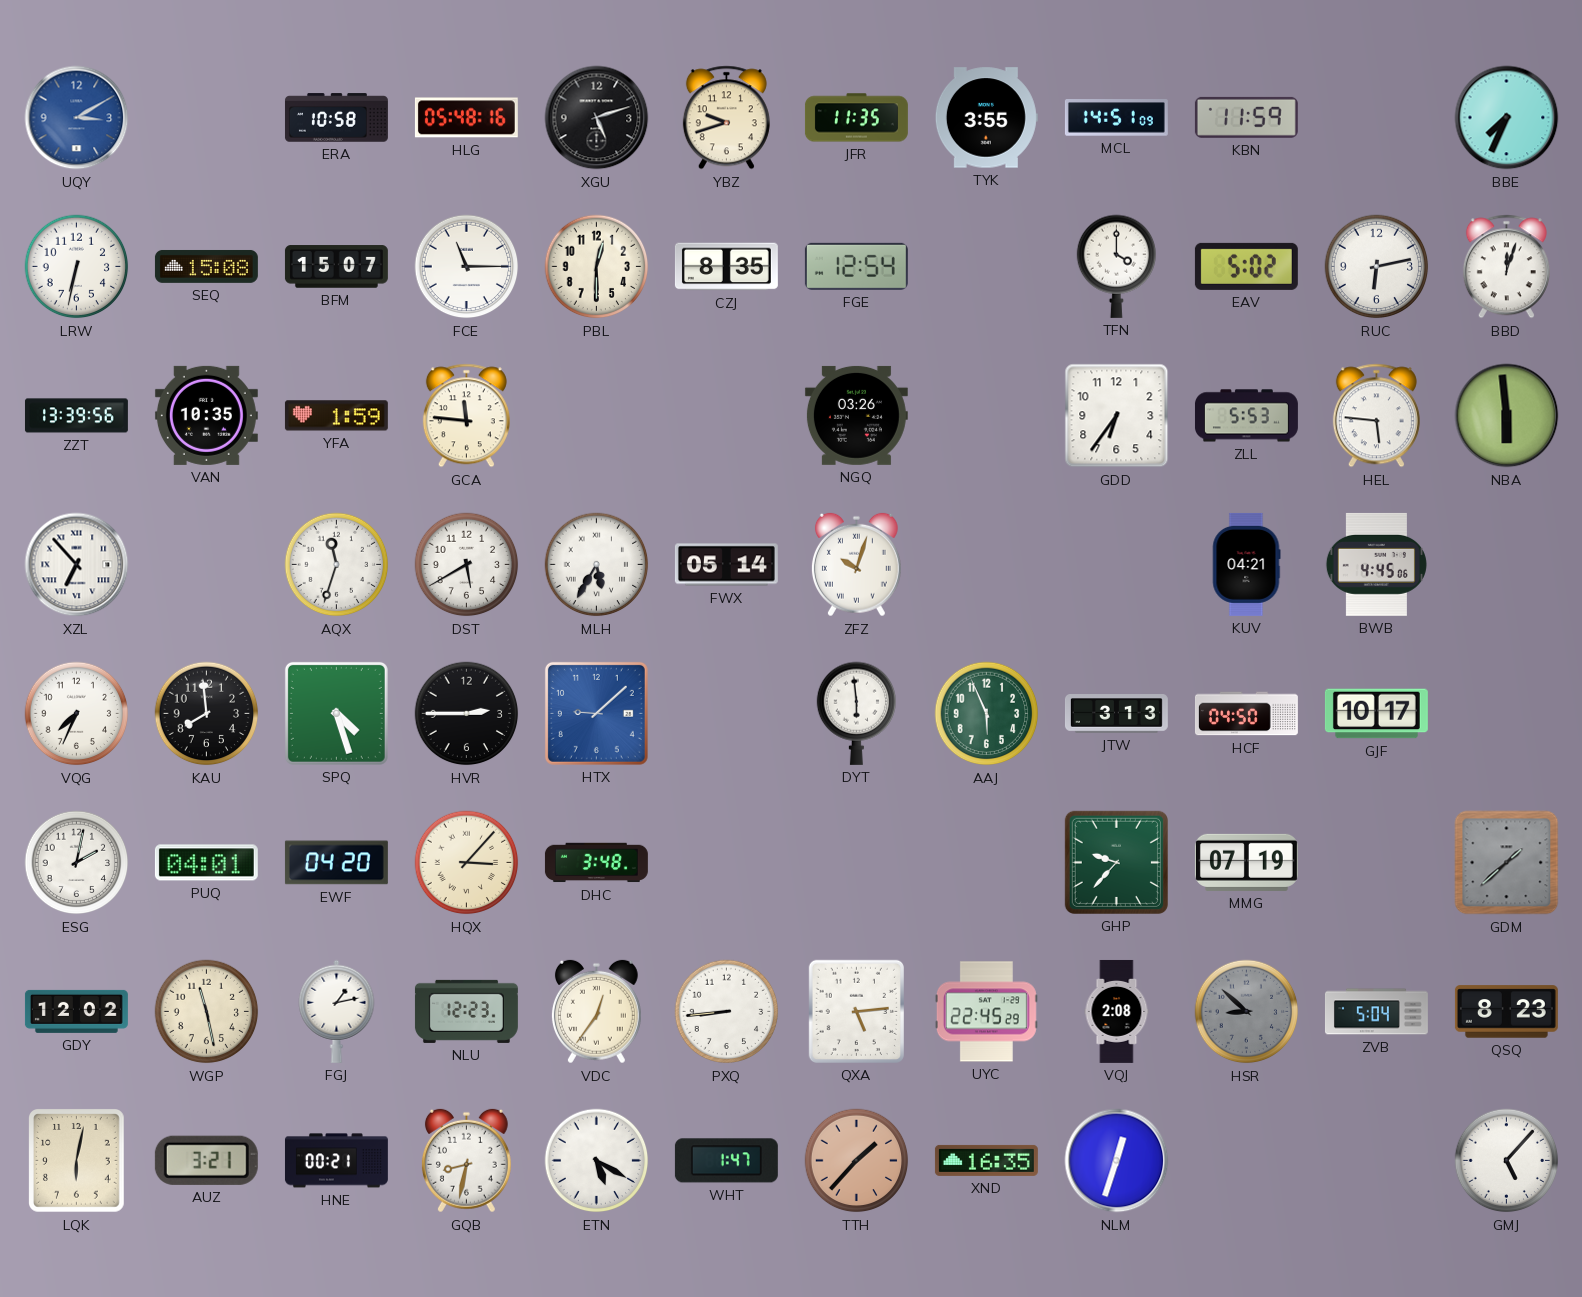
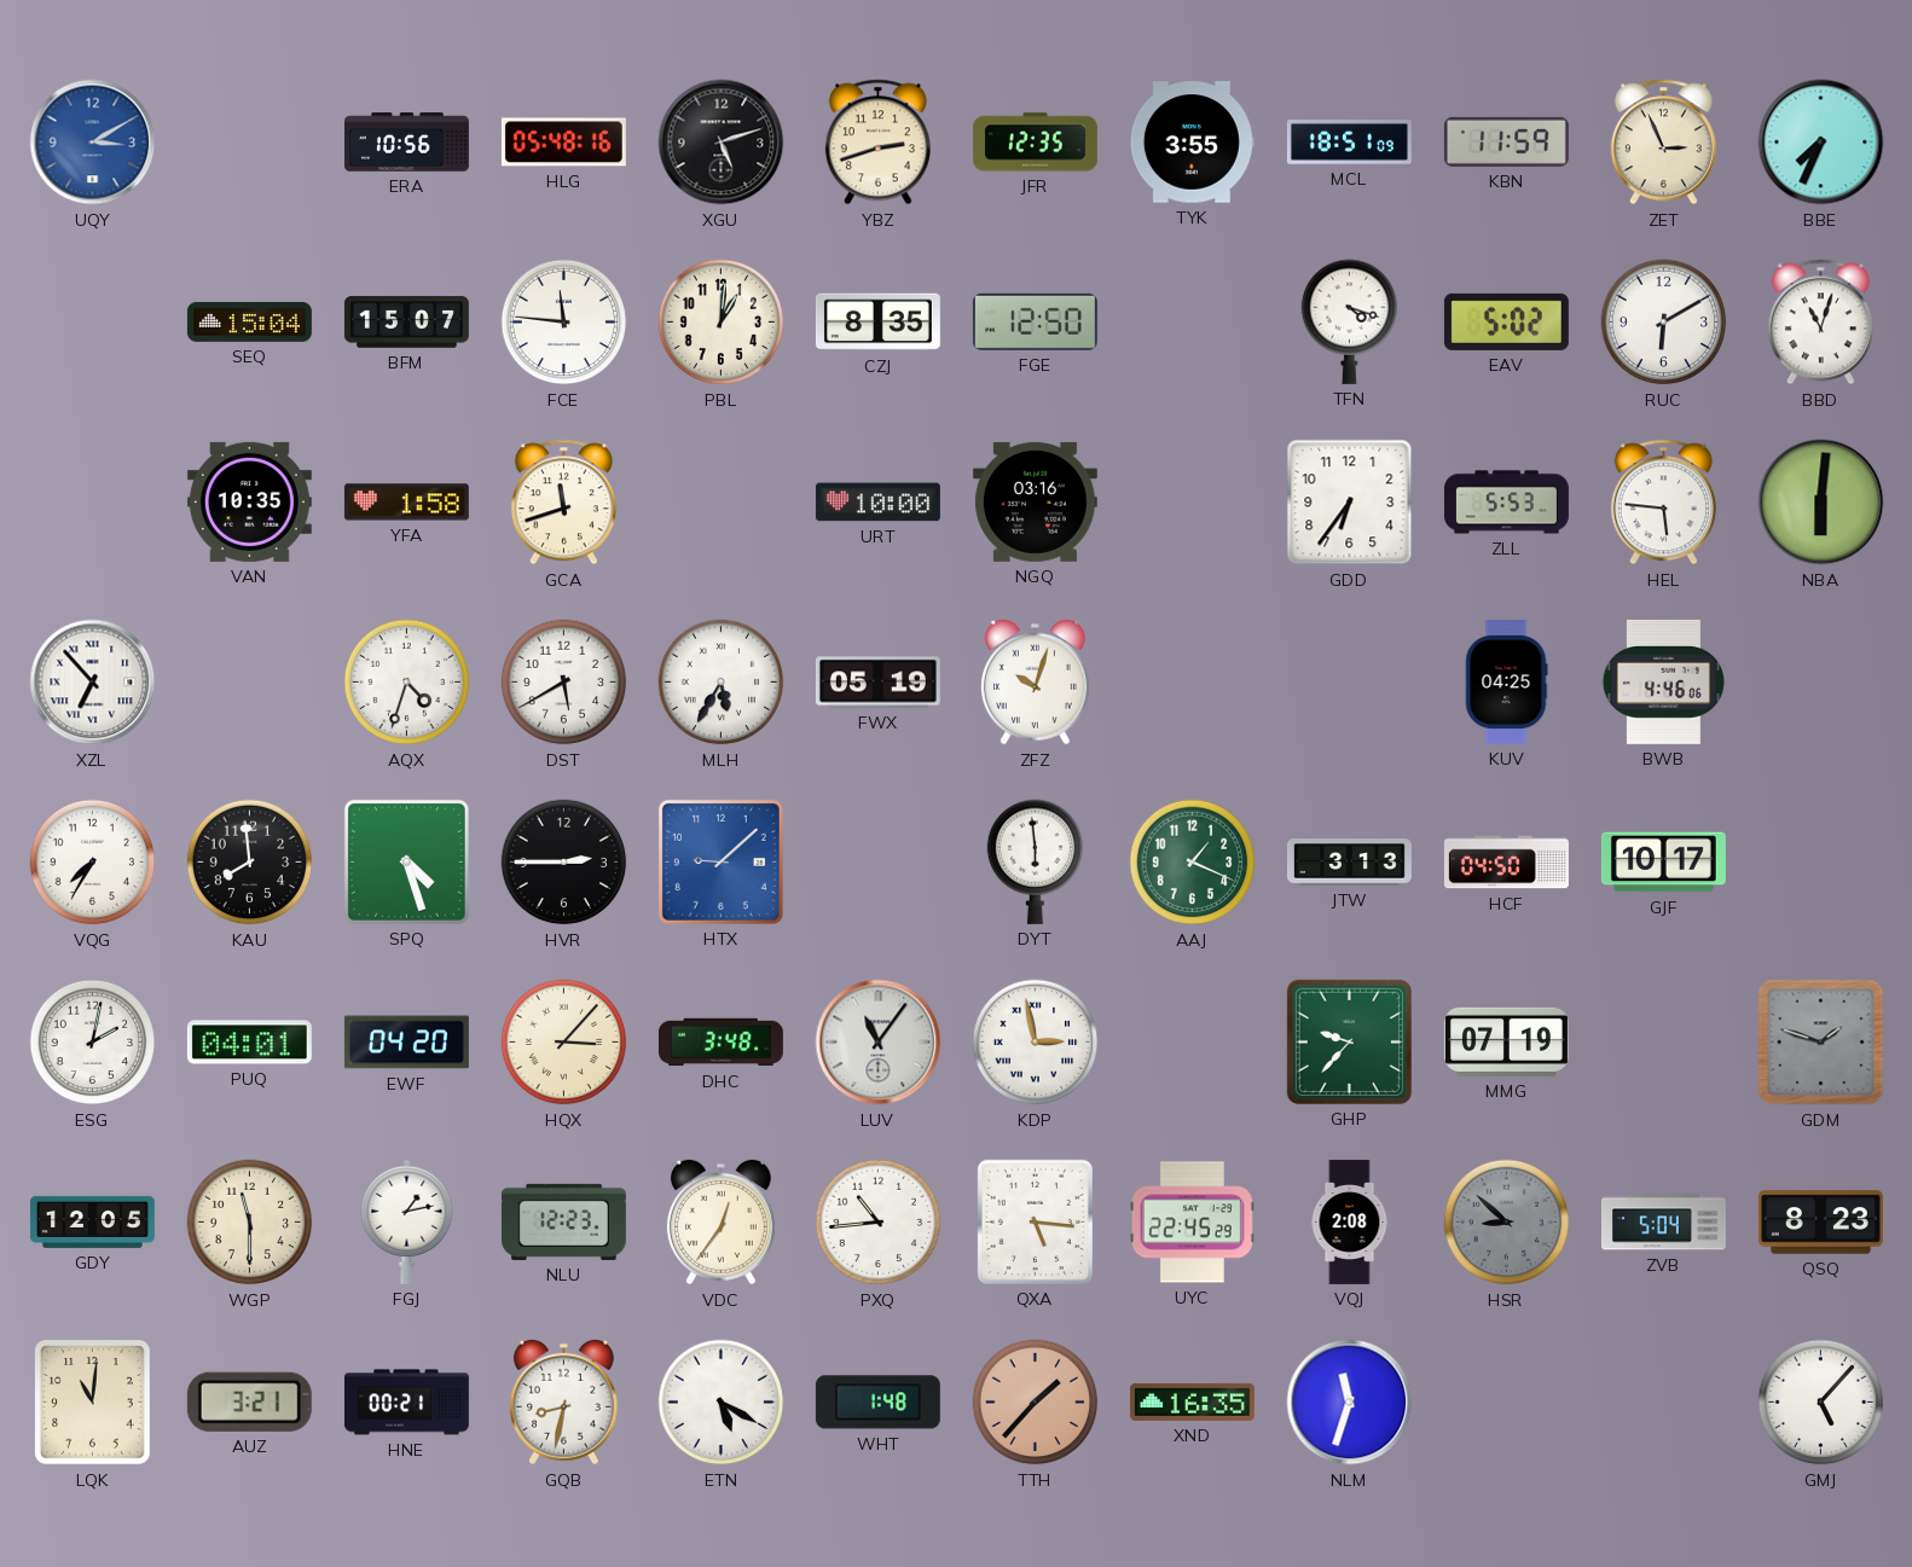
ERA: 10:58 -> 10:56
YBZ: 9:42 -> 2:42
JFR: 11:35 -> 12:35
MCL: 14:51 -> 18:51
ZET: none -> 2:56
LRW: 6:32 -> none
SEQ: 15:08 -> 15:04
FCE: 11:15 -> 11:46
PBL: 12:30 -> 1:01
FGE: 12:54 -> 12:50
TFN: 4:00 -> 4:18
RUC: 6:13 -> 6:10
BBD: 12:03 -> 11:03
ZZT: 13:39 -> none
YFA: 1:59 -> 1:58
GCA: 11:46 -> 11:42
URT: none -> 10:00
NGQ: 03:26 -> 03:16
NBA: 5:59 -> 6:01
AQX: 11:33 -> 4:33
FWX: 05:14 -> 05:19
KUV: 04:21 -> 04:25
BWB: 4:45 -> 4:46
VQG: 7:34 -> 7:35
AAJ: 5:56 -> 1:19
LUV: none -> 11:06
KDP: none -> 2:58
GDM: 1:38 -> 1:48
GDY: 12:02 -> 12:05
WGP: 11:28 -> 11:30
PXQ: 8:44 -> 10:44
QXA: 5:14 -> 5:16
LQK: 6:02 -> 11:01
WHT: 1:47 -> 1:48
NLM: 12:33 -> 11:33
